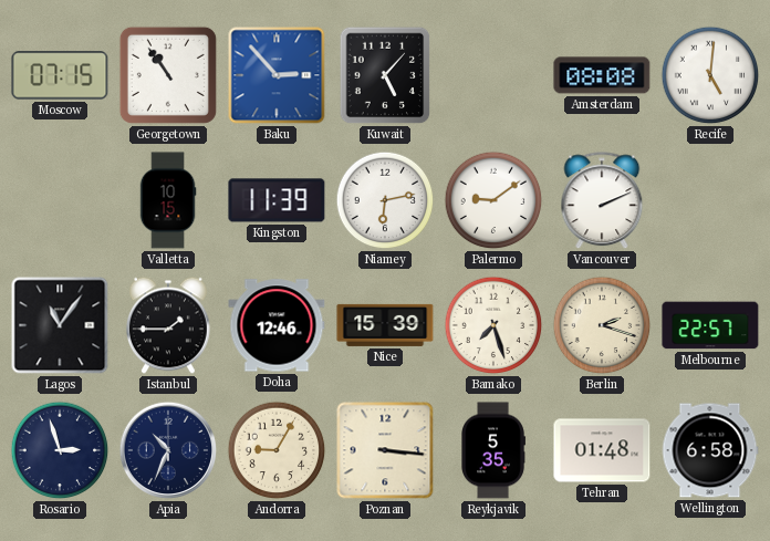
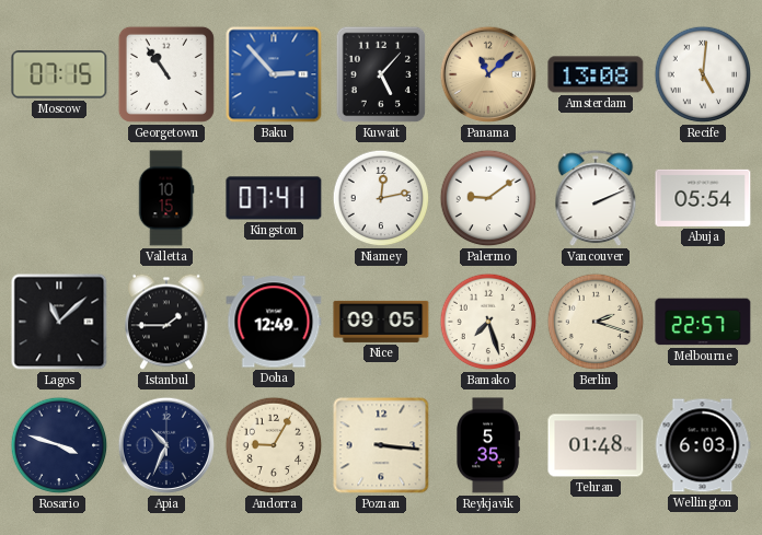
Panama: none -> 11:08
Amsterdam: 08:08 -> 13:08
Kingston: 11:39 -> 07:41
Niamey: 6:13 -> 12:13
Abuja: none -> 05:54
Lagos: 11:06 -> 11:08
Doha: 12:46 -> 12:49
Nice: 15:39 -> 09:05
Rosario: 2:57 -> 3:48
Wellington: 6:58 -> 6:03
